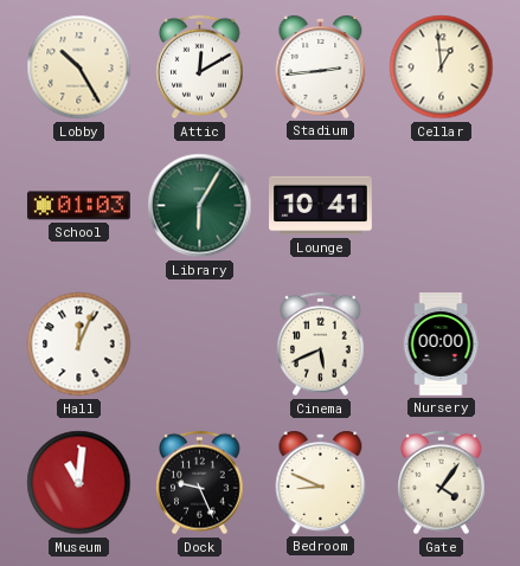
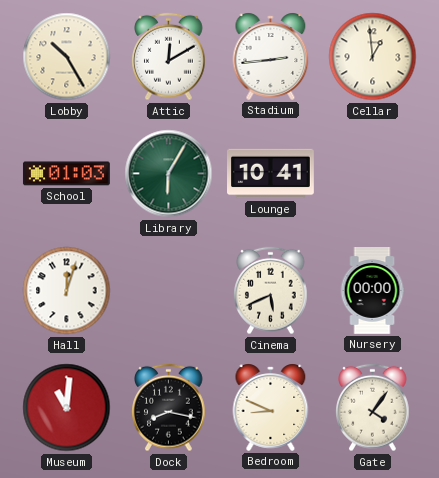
Hall: 12:04 -> 12:03
Dock: 9:26 -> 8:17
